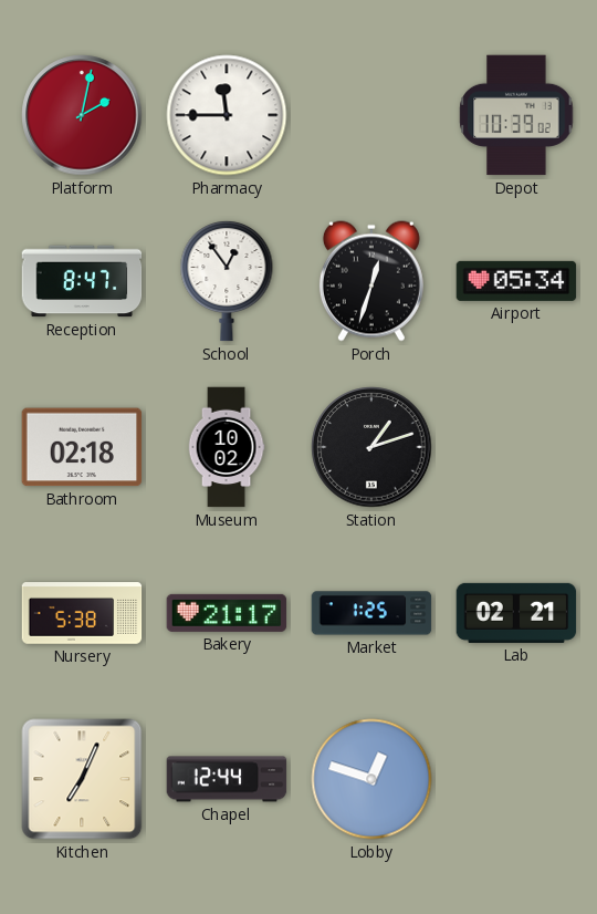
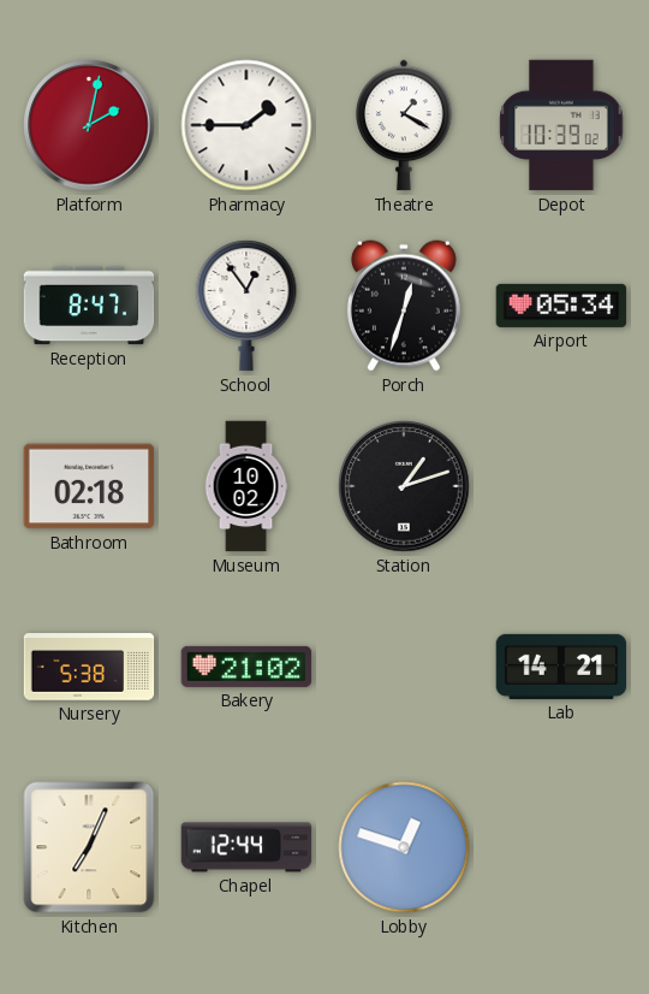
Pharmacy: 11:45 -> 1:45
Theatre: none -> 1:20
Bakery: 21:17 -> 21:02
Market: 1:25 -> none
Lab: 02:21 -> 14:21
